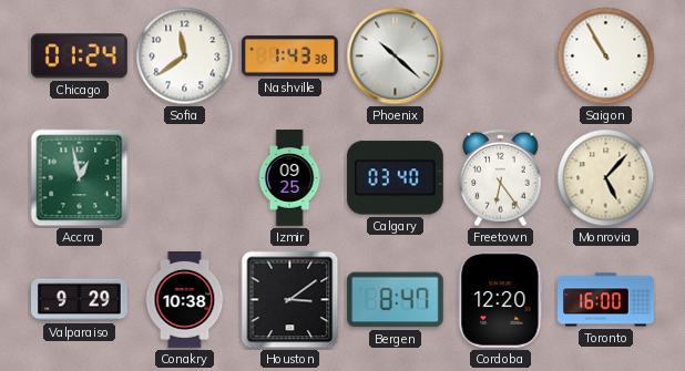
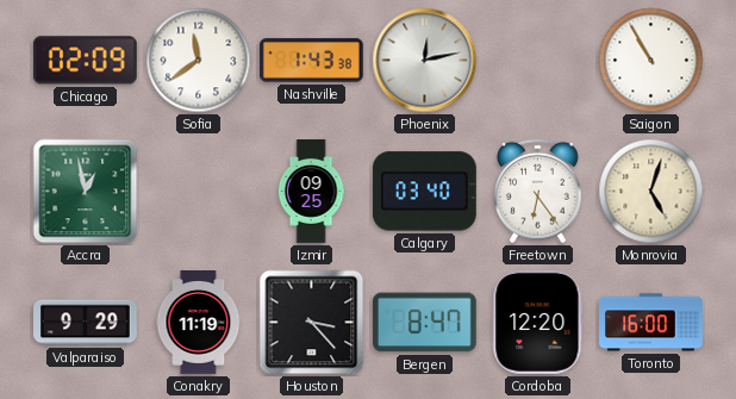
Chicago: 01:24 -> 02:09
Phoenix: 10:22 -> 12:13
Monrovia: 5:07 -> 5:03
Conakry: 10:38 -> 11:19
Houston: 3:09 -> 3:23
